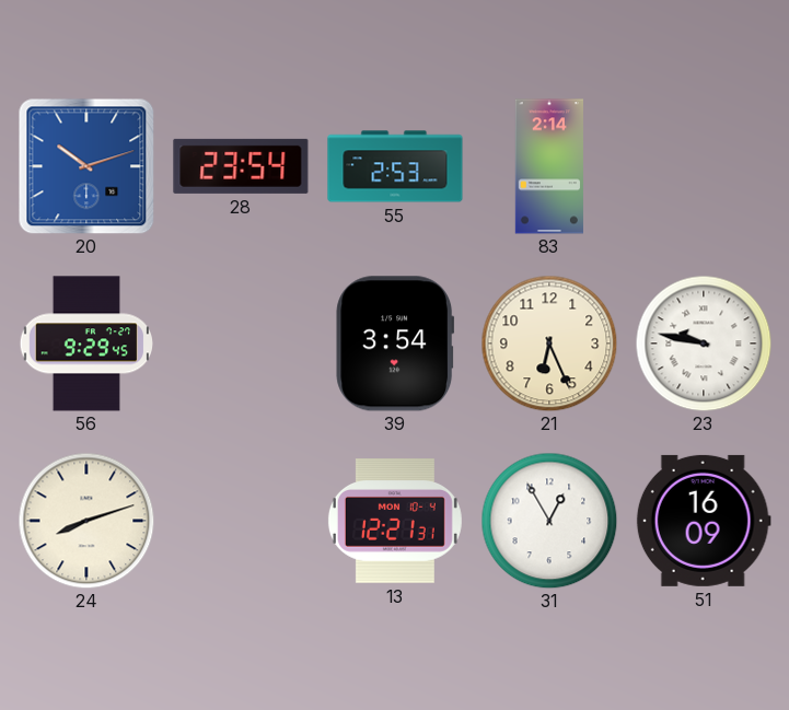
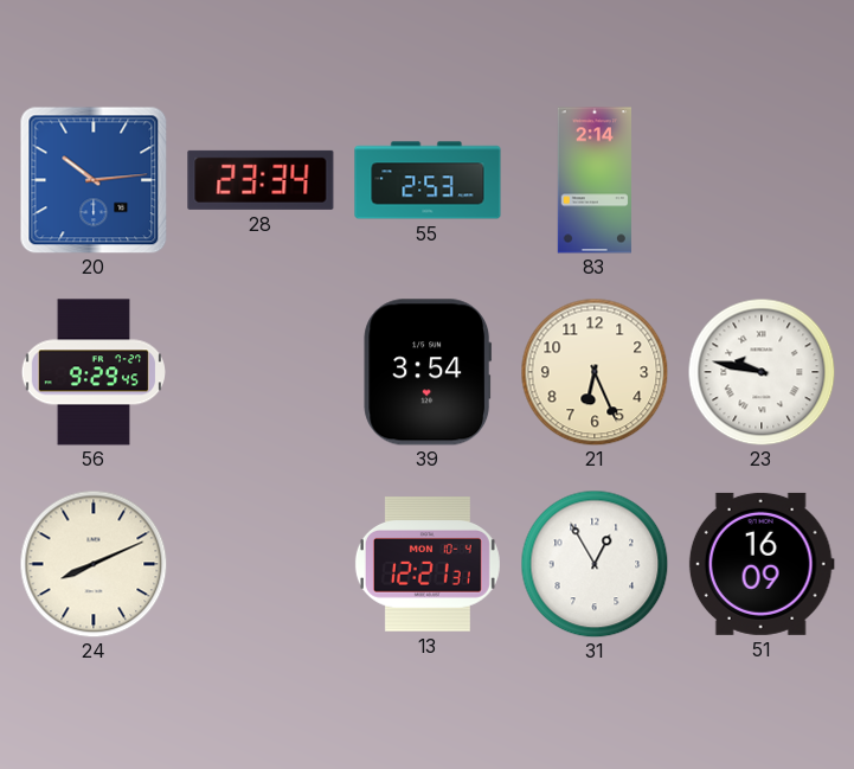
20: 10:12 -> 10:14
28: 23:54 -> 23:34
24: 8:12 -> 8:11
